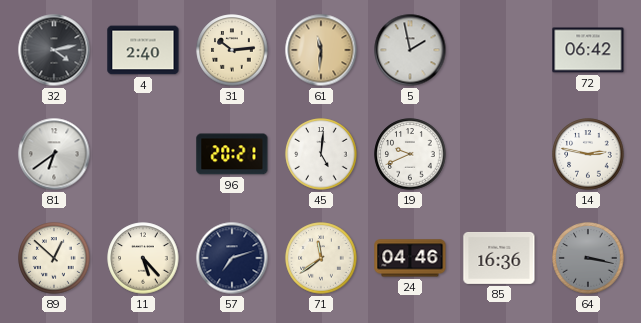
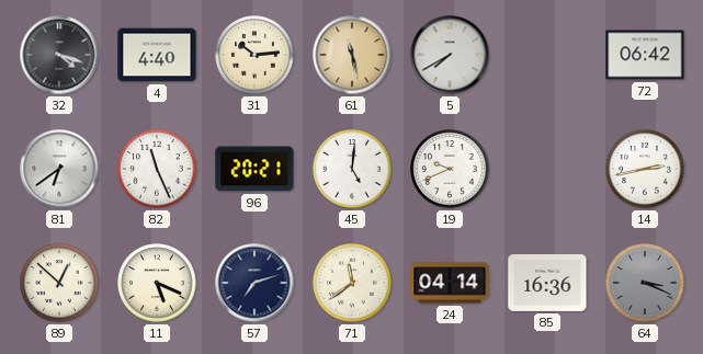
32: 4:13 -> 4:18
4: 2:40 -> 4:40
61: 11:31 -> 11:28
5: 1:58 -> 7:40
82: none -> 11:26
14: 2:47 -> 2:43
11: 5:23 -> 5:19
24: 04:46 -> 04:14
64: 3:17 -> 3:19
